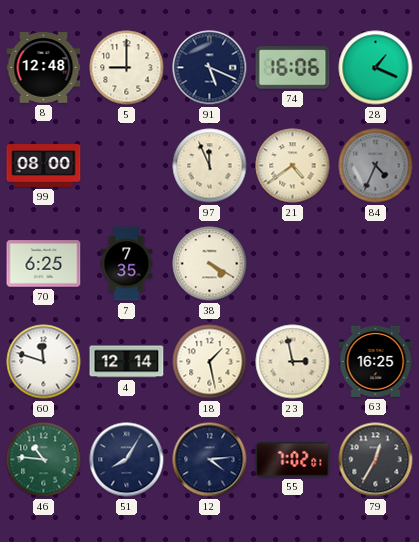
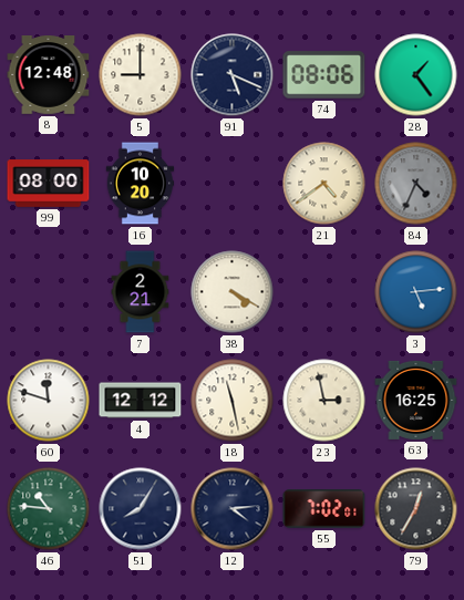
74: 16:06 -> 08:06
28: 1:19 -> 1:24
16: none -> 10:20
97: 11:56 -> none
70: 6:25 -> none
7: 7:35 -> 2:21
3: none -> 5:14
4: 12:14 -> 12:12
18: 1:28 -> 11:28
